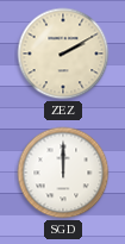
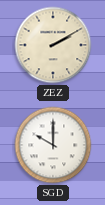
SGD: 12:00 -> 10:00
